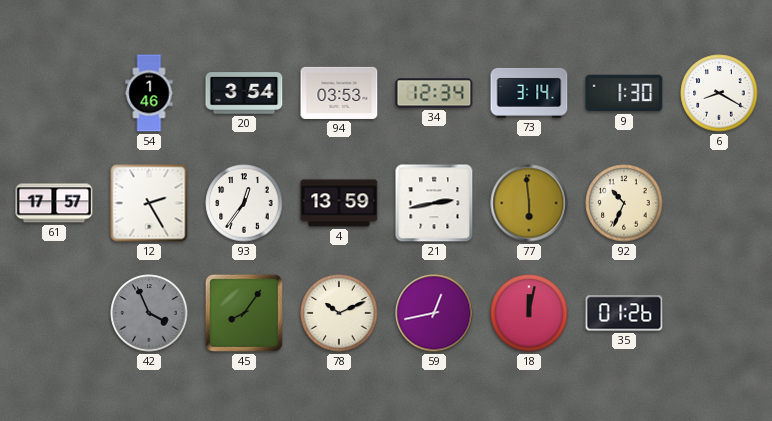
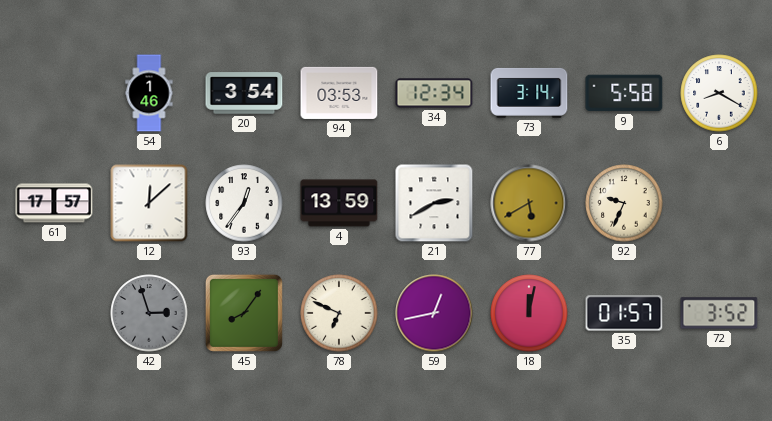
9: 1:30 -> 5:58
12: 2:25 -> 12:08
21: 2:43 -> 2:40
77: 5:59 -> 5:40
92: 10:34 -> 9:34
42: 3:56 -> 2:57
78: 10:11 -> 6:49
35: 01:26 -> 01:57
72: none -> 3:52
